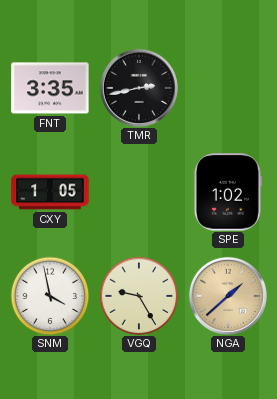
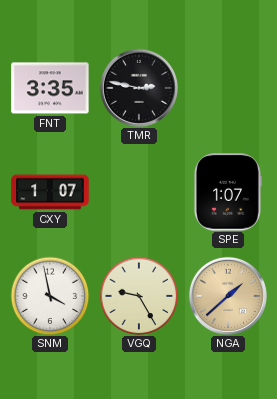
TMR: 2:43 -> 2:47
CXY: 1:05 -> 1:07
SPE: 1:02 -> 1:07
